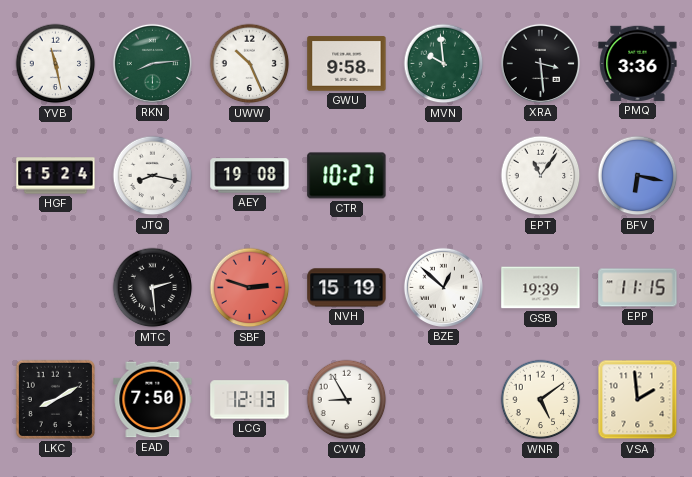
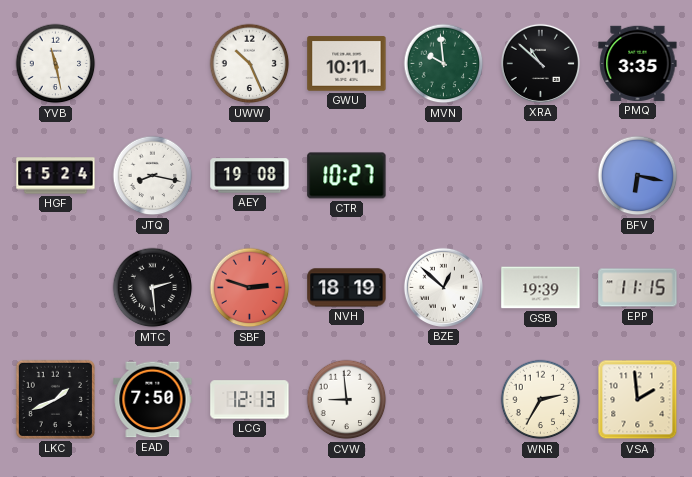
RKN: 8:14 -> none
GWU: 9:58 -> 10:11
XRA: 3:29 -> 10:52
PMQ: 3:36 -> 3:35
EPT: 11:06 -> none
NVH: 15:19 -> 18:19
LKC: 8:10 -> 1:41
CVW: 8:55 -> 8:59
WNR: 5:09 -> 2:35
